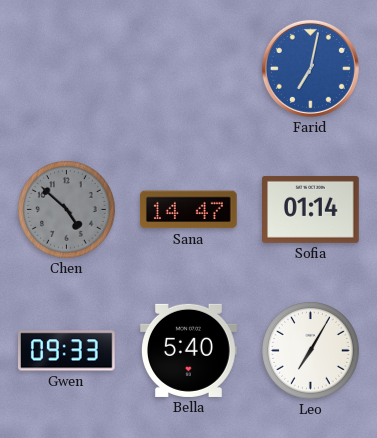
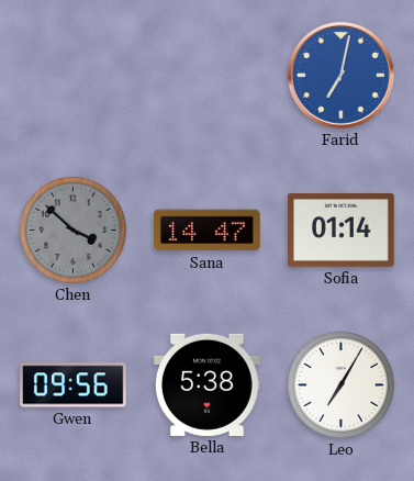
Chen: 4:52 -> 3:52
Gwen: 09:33 -> 09:56
Bella: 5:40 -> 5:38
